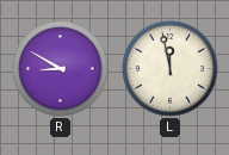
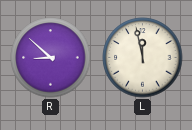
R: 8:50 -> 8:52
